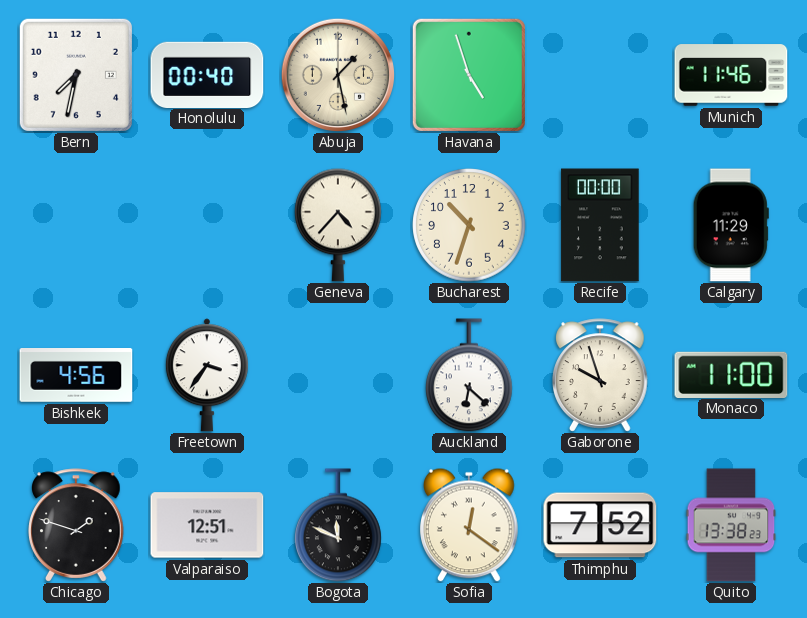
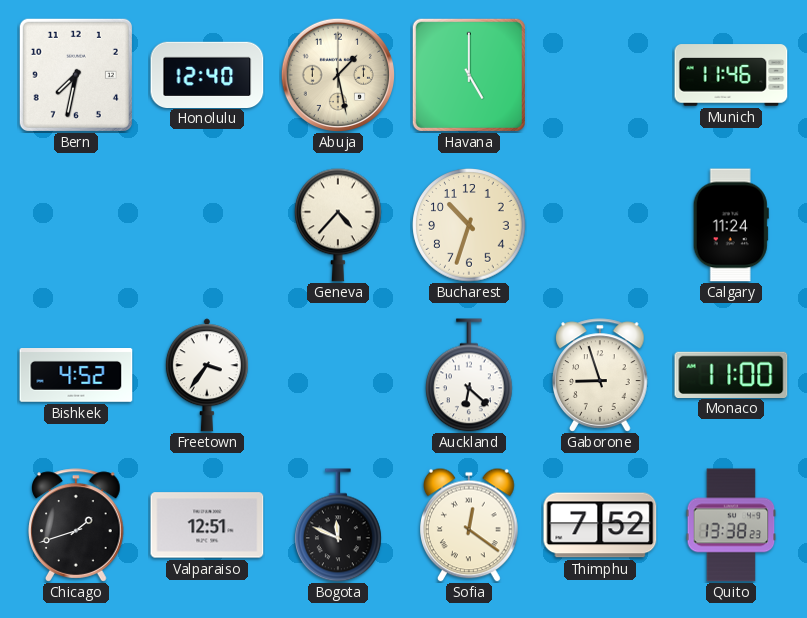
Honolulu: 00:40 -> 12:40
Havana: 4:57 -> 5:00
Recife: 00:00 -> none
Calgary: 11:29 -> 11:24
Bishkek: 4:56 -> 4:52
Gaborone: 9:57 -> 8:57
Chicago: 1:48 -> 1:42
